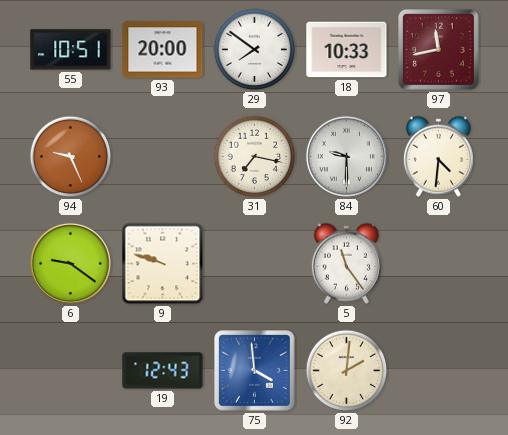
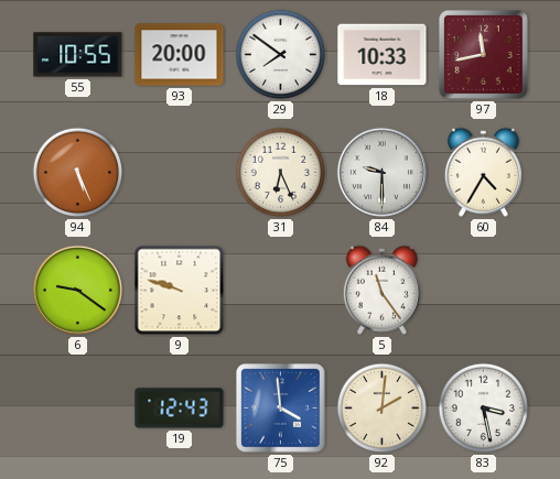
55: 10:51 -> 10:55
94: 9:26 -> 5:26
31: 7:17 -> 6:26
60: 4:31 -> 4:35
83: none -> 3:28
